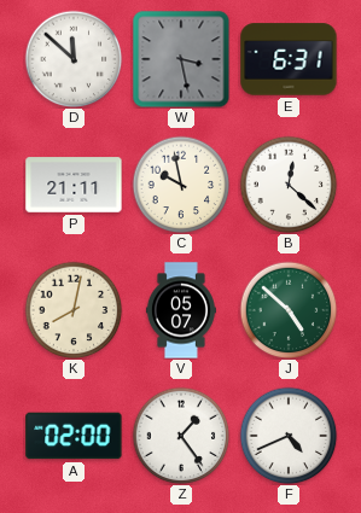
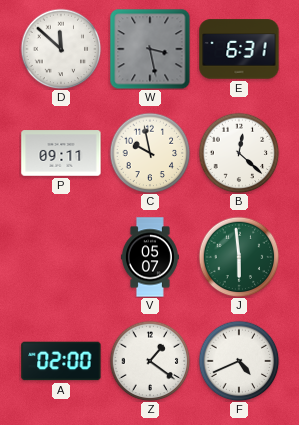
P: 21:11 -> 09:11
K: 8:02 -> none
J: 4:52 -> 5:59
Z: 1:24 -> 1:21
